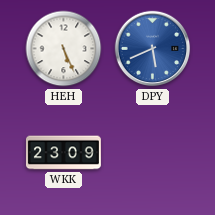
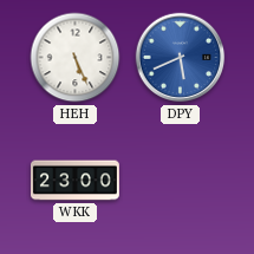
WKK: 23:09 -> 23:00
